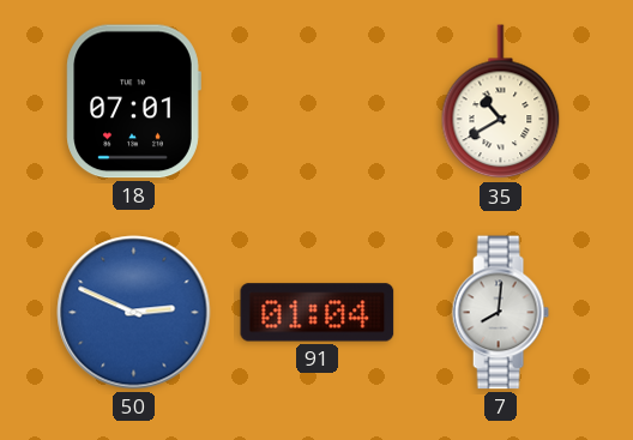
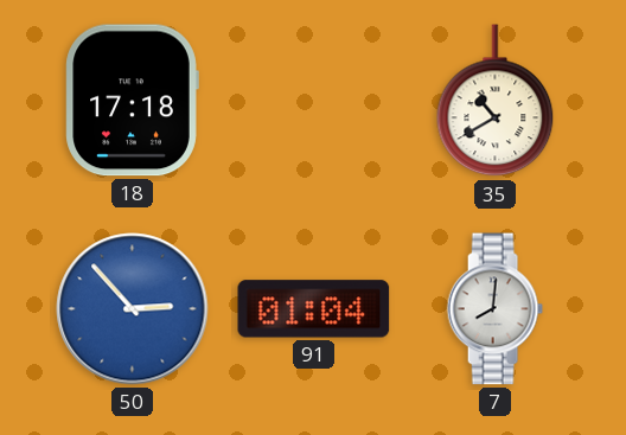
18: 07:01 -> 17:18
50: 2:49 -> 2:53
